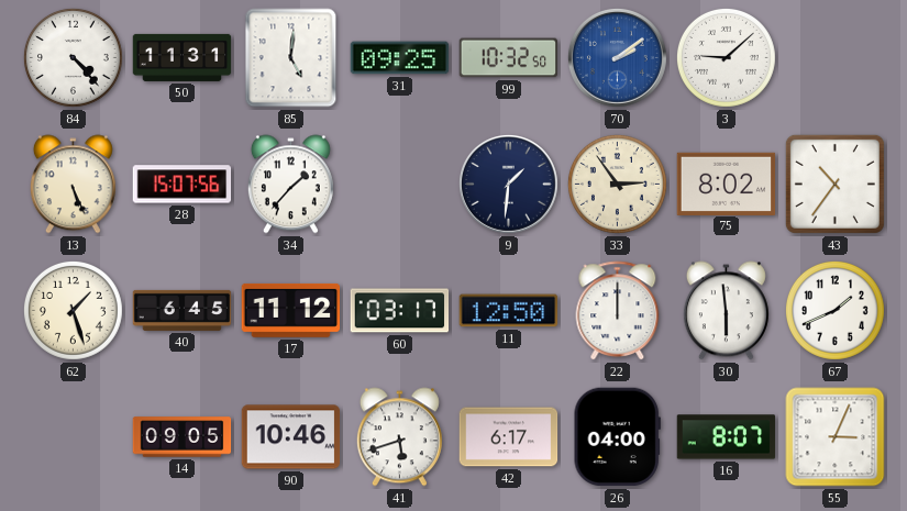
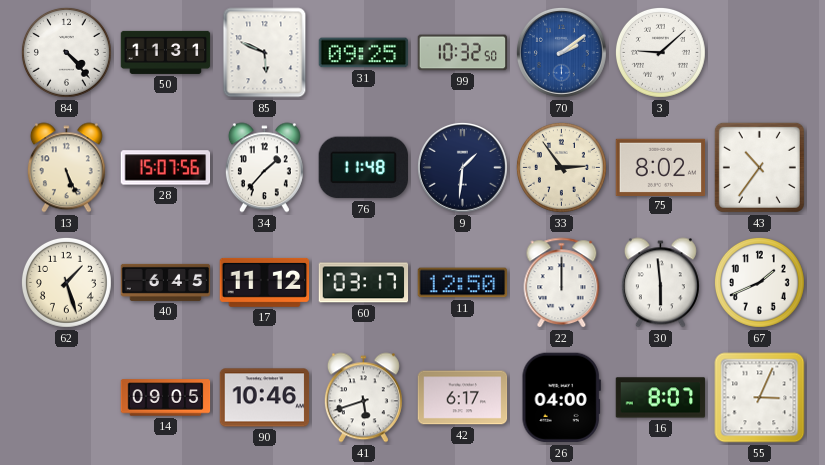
85: 5:01 -> 5:49
76: none -> 11:48
